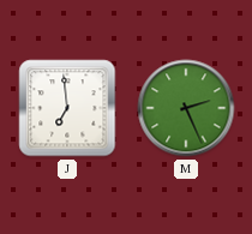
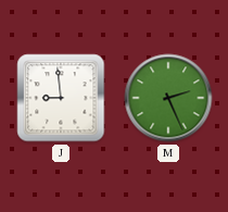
J: 6:59 -> 8:59
